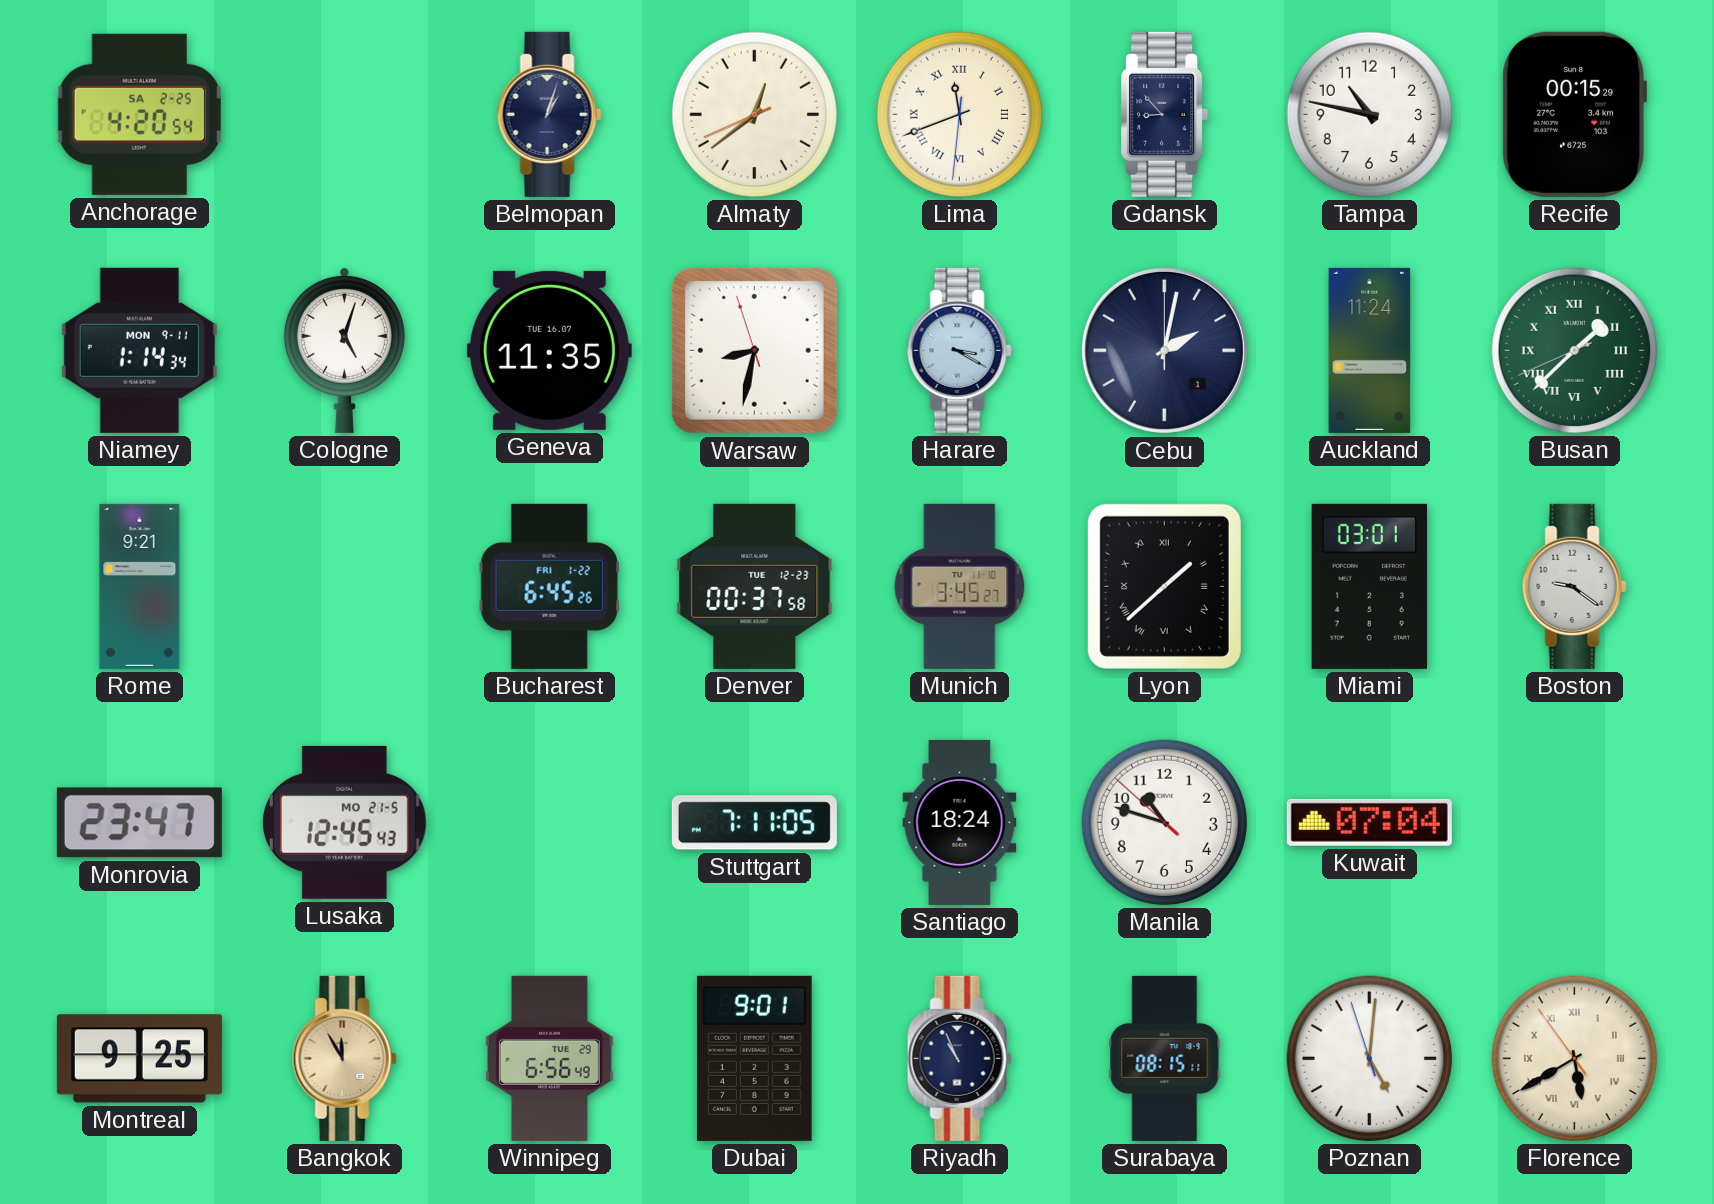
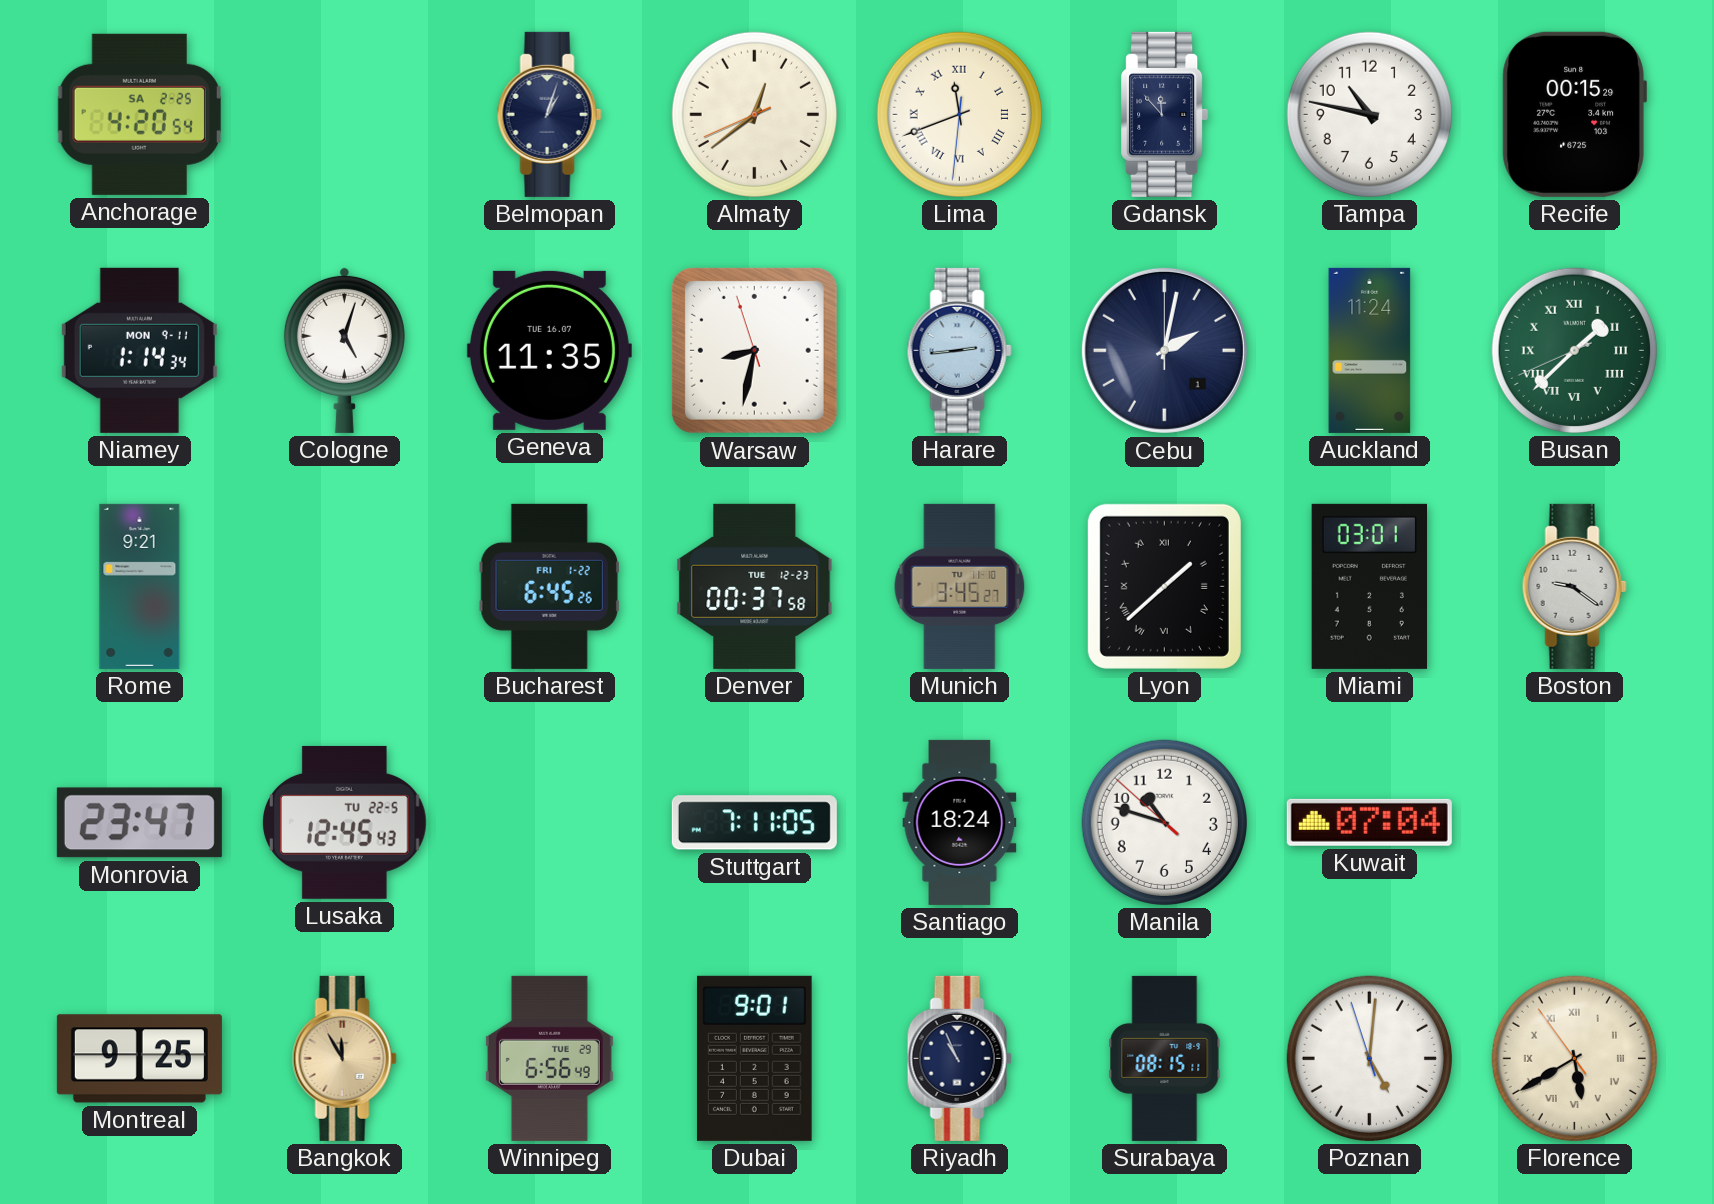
Gdansk: 8:53 -> 11:53
Harare: 3:20 -> 2:44
Lusaka date: MO 21-5 -> TU 22-5
